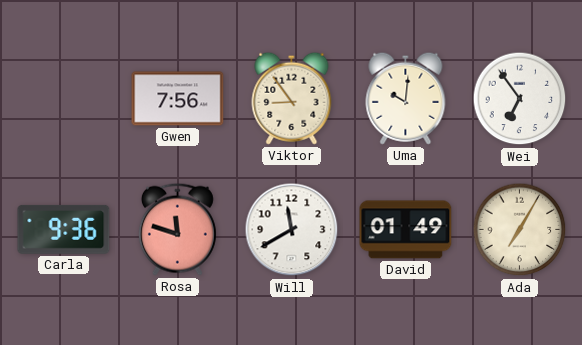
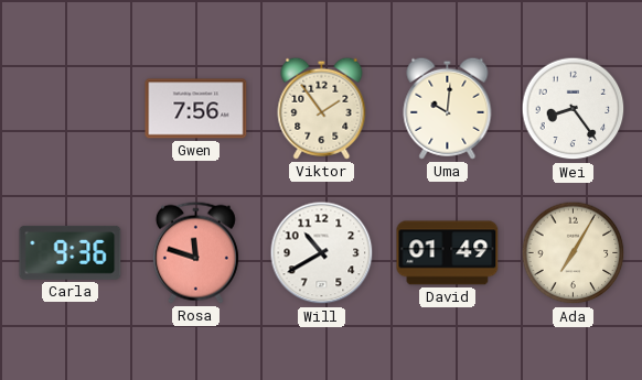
Viktor: 8:54 -> 1:54
Wei: 6:54 -> 8:24
Will: 11:40 -> 10:40
